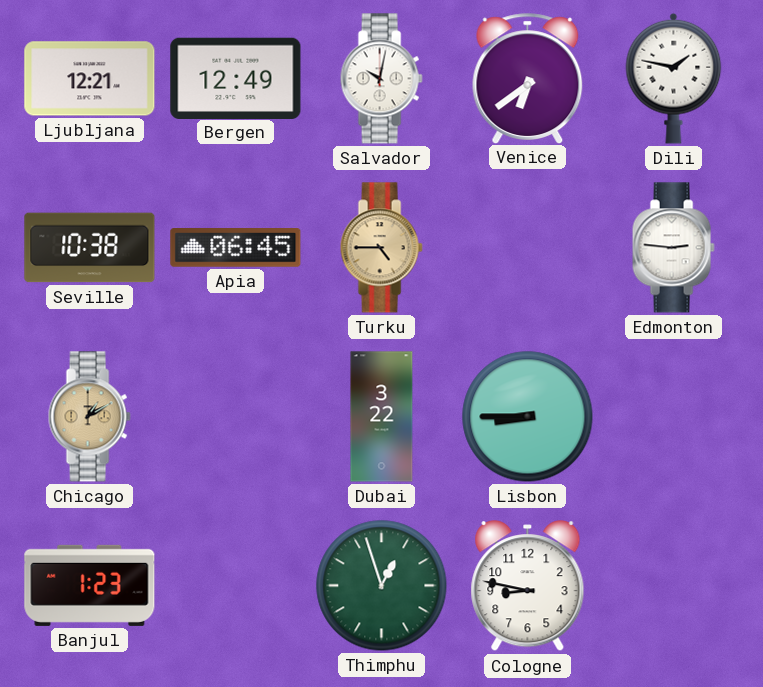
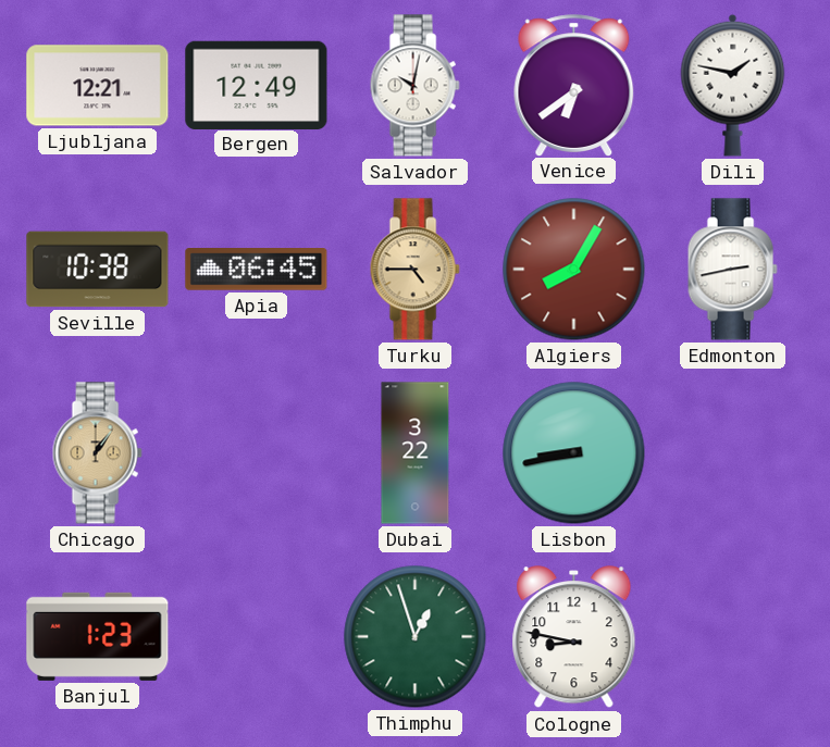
Algiers: none -> 8:05
Edmonton: 2:46 -> 2:43
Chicago: 1:10 -> 1:06
Lisbon: 8:45 -> 8:43
